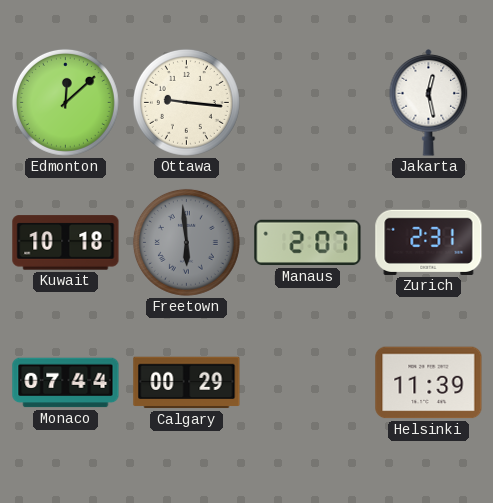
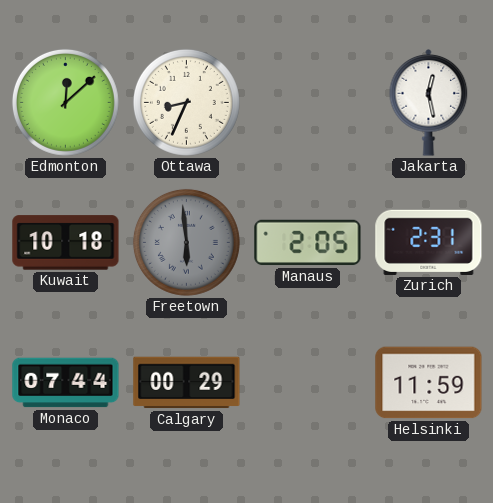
Ottawa: 9:16 -> 8:34
Manaus: 2:07 -> 2:05
Helsinki: 11:39 -> 11:59
